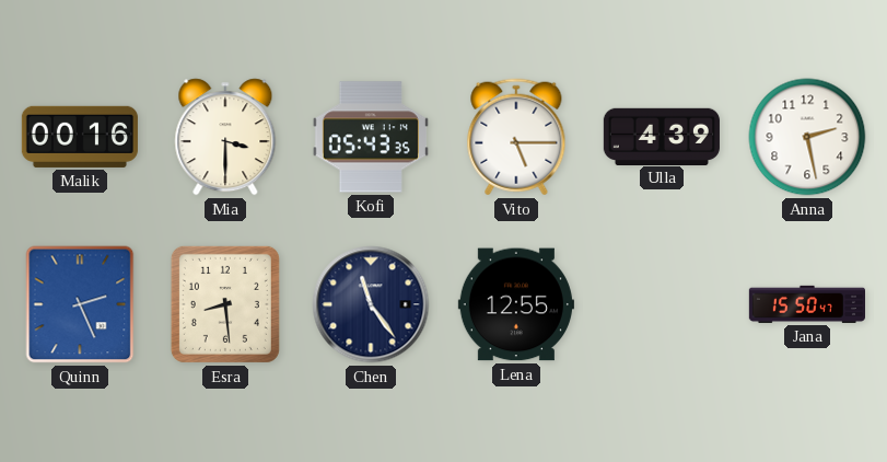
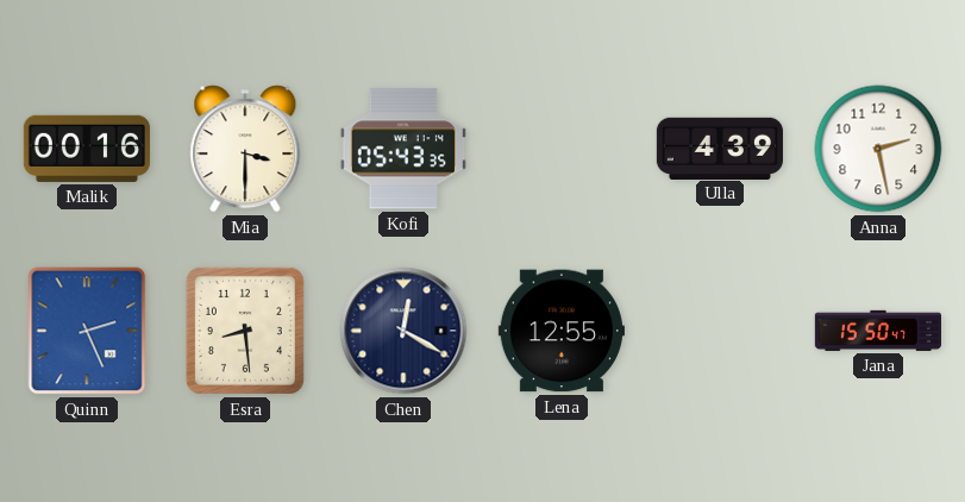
Vito: 5:15 -> none
Chen: 11:24 -> 12:20
